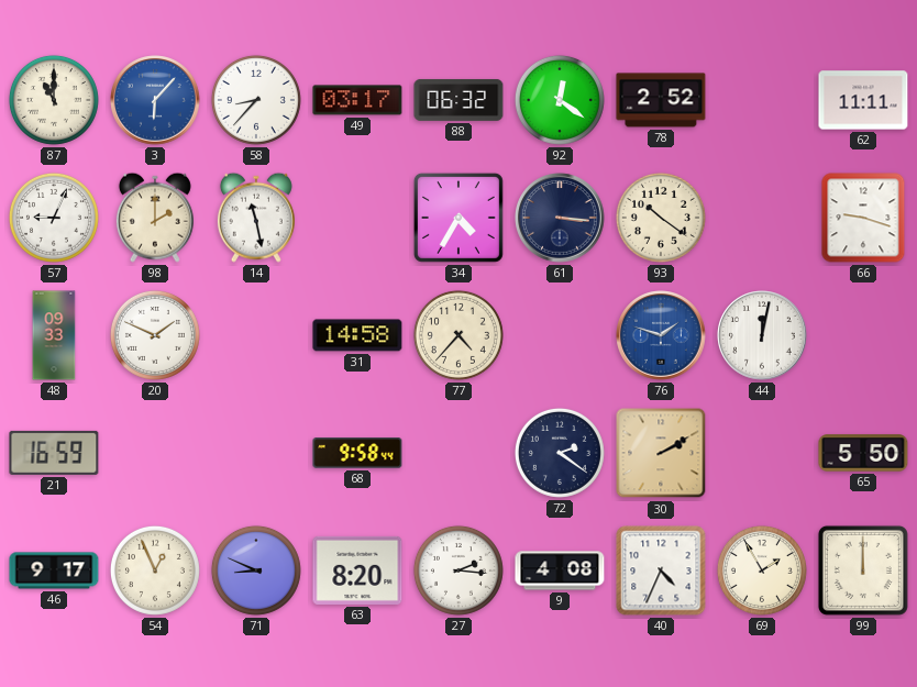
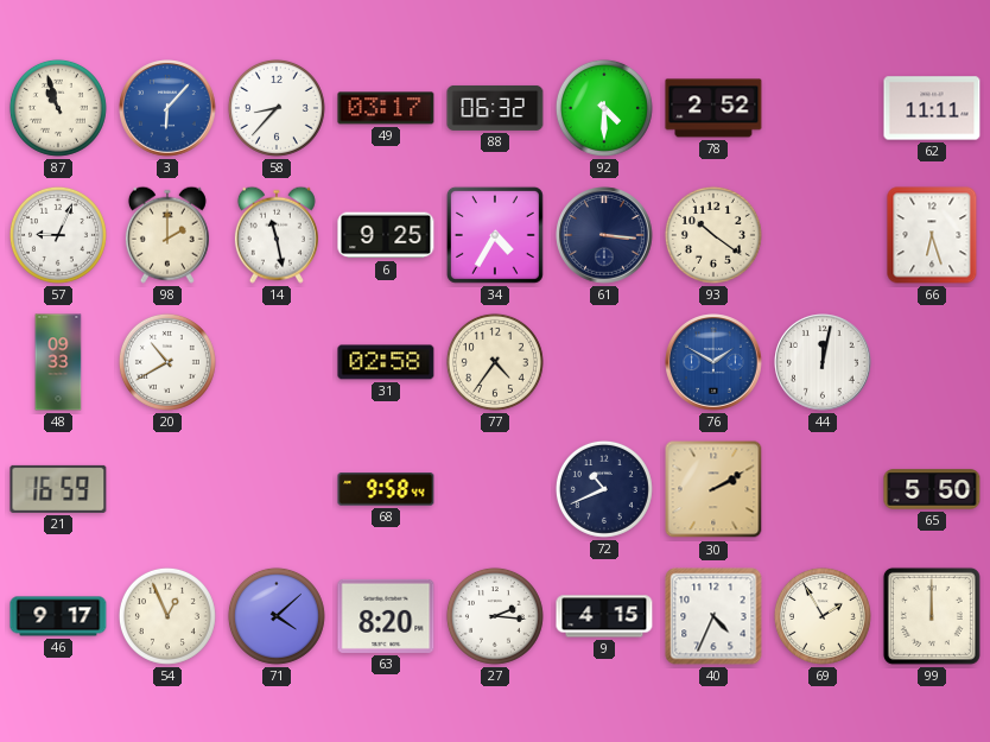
87: 11:00 -> 10:57
92: 12:21 -> 4:30
6: none -> 9:25
66: 9:18 -> 6:27
20: 1:49 -> 10:40
31: 14:58 -> 02:58
77: 4:37 -> 4:36
76: 1:48 -> 1:50
72: 2:21 -> 10:41
71: 8:49 -> 4:08
9: 4:08 -> 4:15
